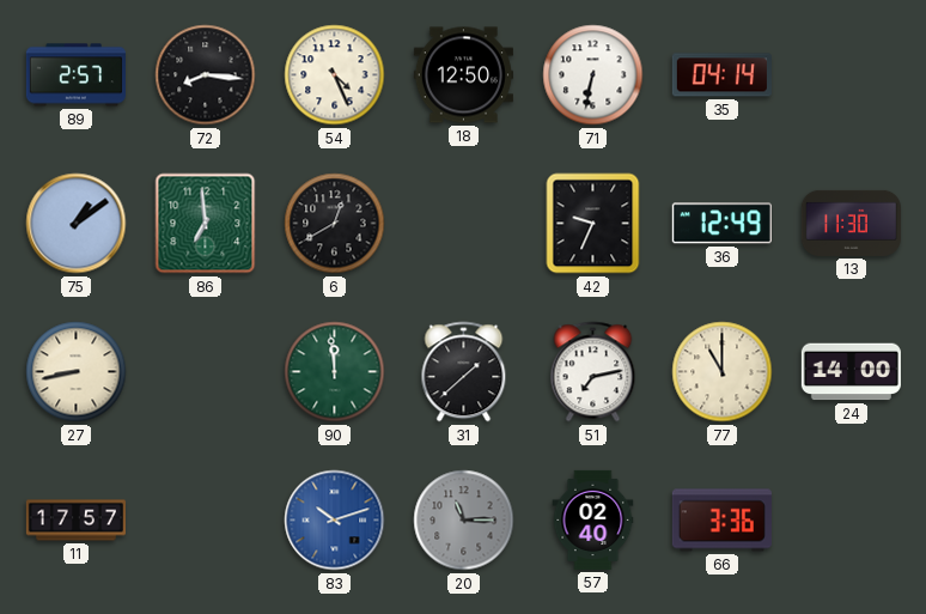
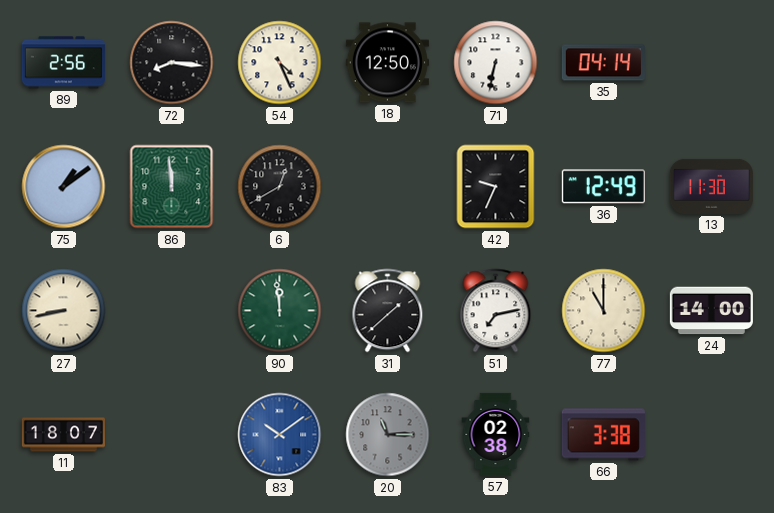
89: 2:57 -> 2:56
86: 6:59 -> 11:59
11: 17:57 -> 18:07
83: 10:12 -> 10:09
57: 02:40 -> 02:38
66: 3:36 -> 3:38
